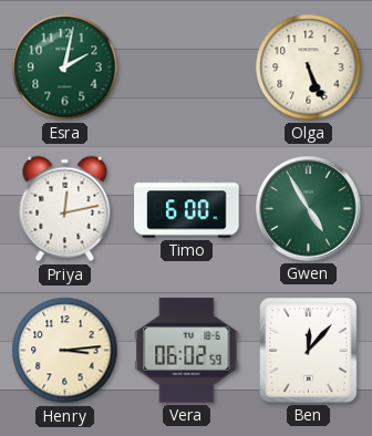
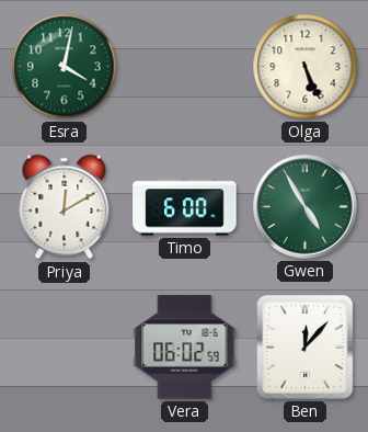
Esra: 2:02 -> 4:02
Priya: 12:13 -> 12:10
Henry: 3:14 -> none
